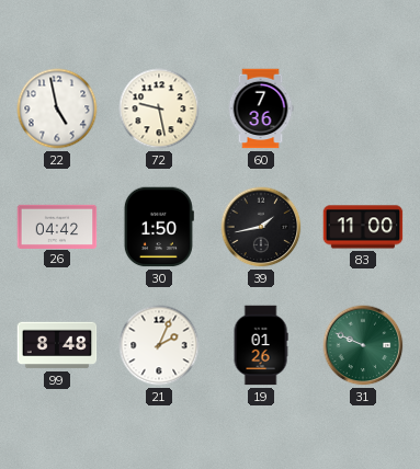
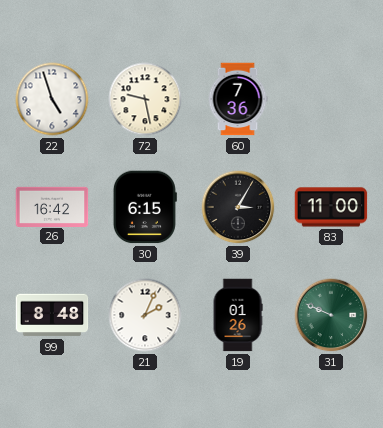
22: 4:58 -> 4:57
26: 04:42 -> 16:42
30: 1:50 -> 6:15
39: 1:43 -> 3:05
